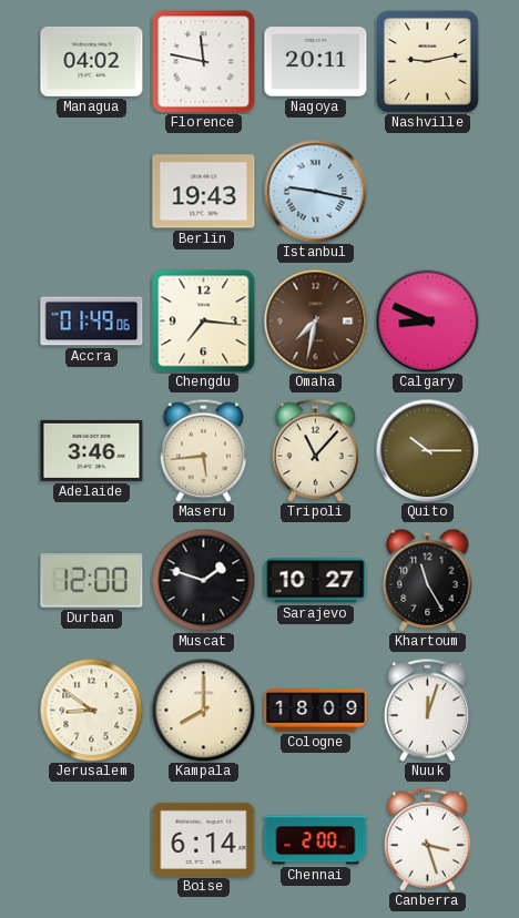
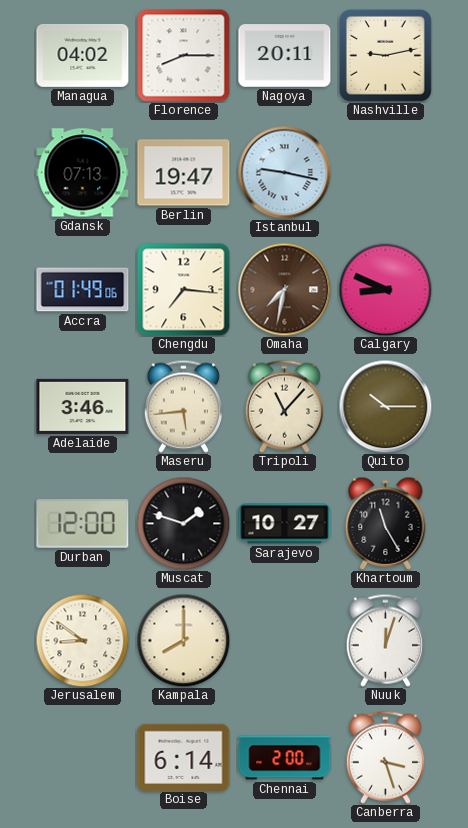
Florence: 11:47 -> 8:15
Gdansk: none -> 07:13
Berlin: 19:43 -> 19:47
Cologne: 18:09 -> none
